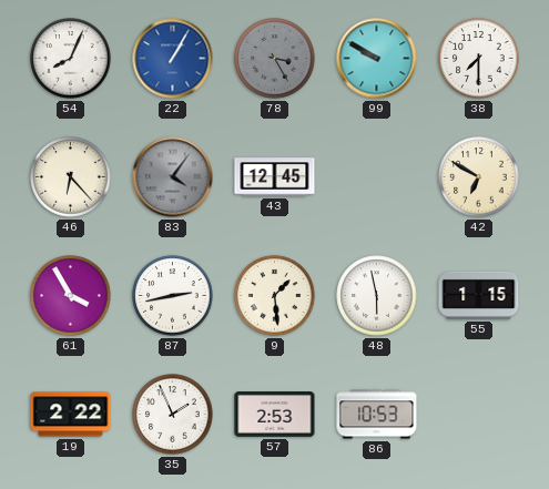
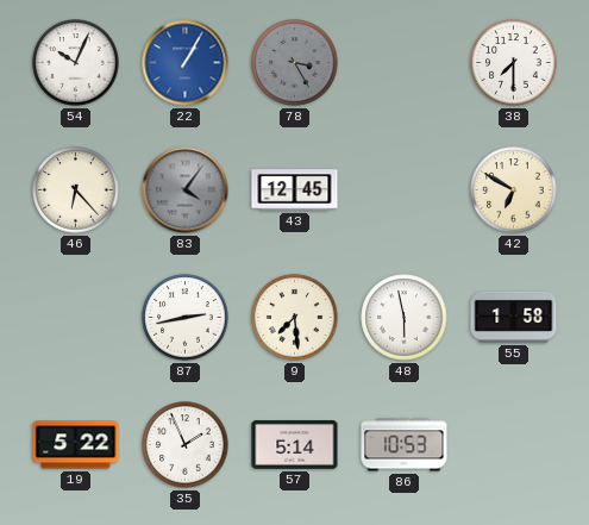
54: 8:04 -> 10:04
99: 9:50 -> none
61: 3:55 -> none
9: 1:29 -> 7:29
55: 1:15 -> 1:58
19: 2:22 -> 5:22
57: 2:53 -> 5:14
